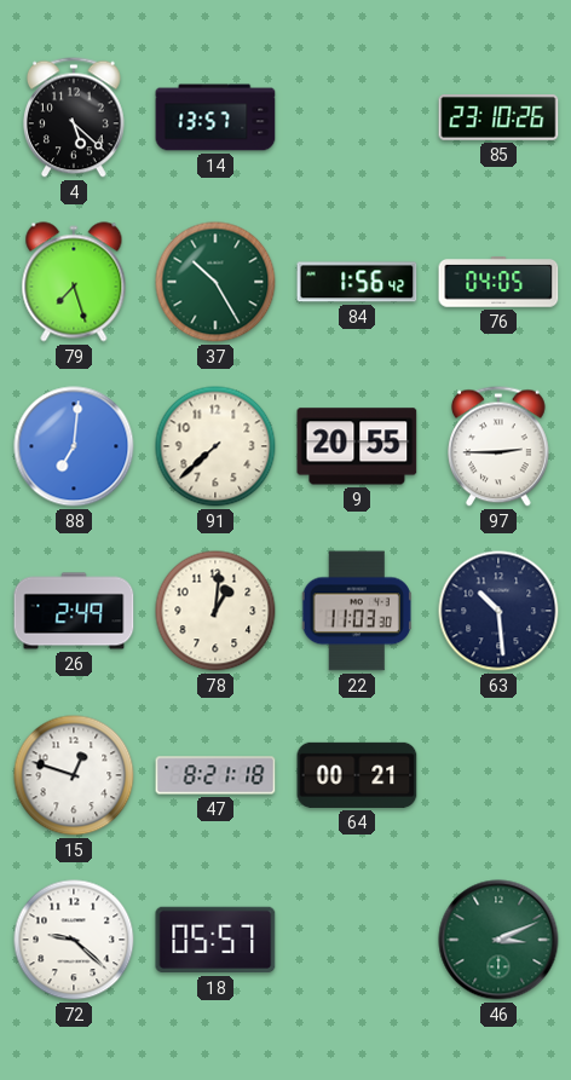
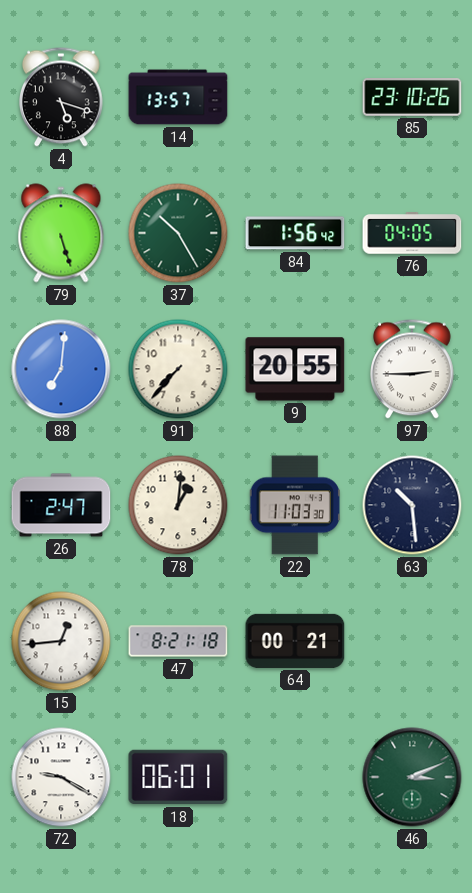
4: 5:22 -> 5:18
79: 7:27 -> 5:27
91: 7:38 -> 7:37
26: 2:49 -> 2:47
15: 12:48 -> 12:44
72: 9:22 -> 9:20
18: 05:57 -> 06:01
